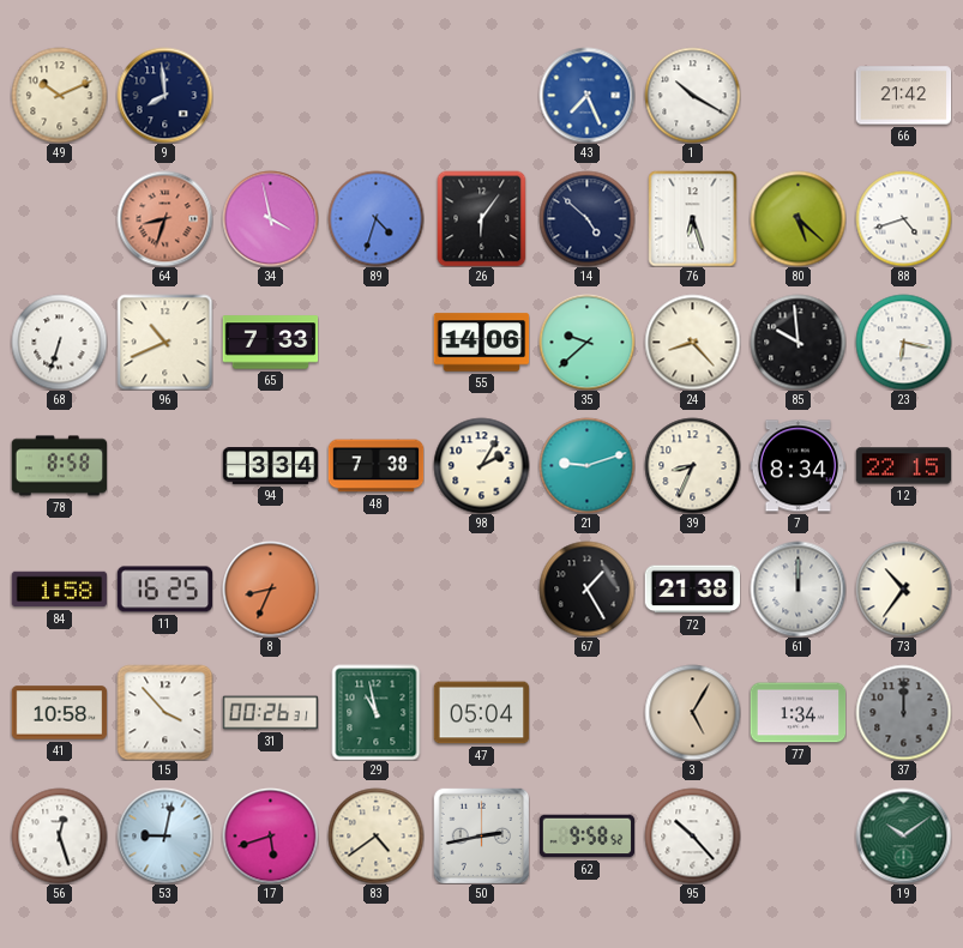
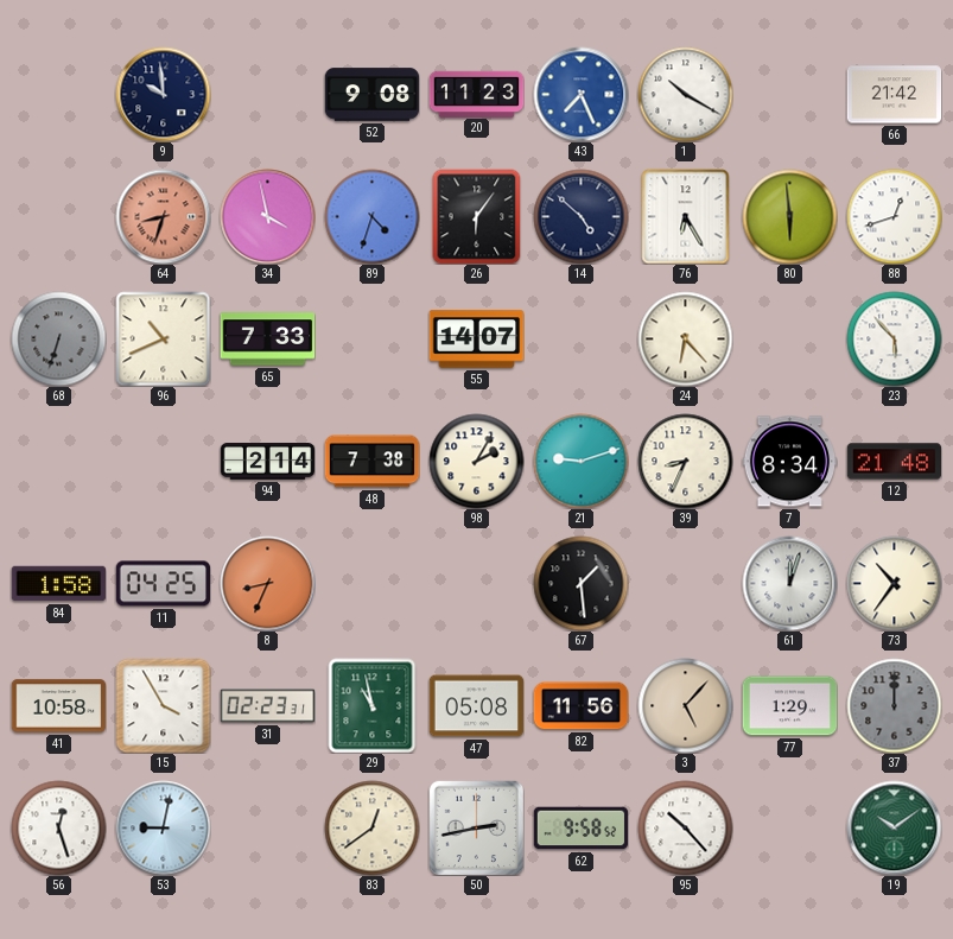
49: 10:11 -> none
9: 7:59 -> 9:59
52: none -> 9:08
20: none -> 11:23
76: 6:27 -> 6:25
80: 5:22 -> 5:59
88: 4:42 -> 12:42
68 dial: white -> grey
55: 14:06 -> 14:07
35: 9:38 -> none
24: 8:23 -> 6:23
85: 9:59 -> none
23: 6:17 -> 5:53
78: 8:58 -> none
94: 3:34 -> 2:14
12: 22:15 -> 21:48
11: 16:25 -> 04:25
67: 1:25 -> 1:29
72: 21:38 -> none
61: 12:00 -> 12:03
15: 3:53 -> 3:55
31: 00:26 -> 02:23
47: 05:04 -> 05:08
82: none -> 11:56
3: 5:05 -> 5:07
77: 1:34 -> 1:29
17: 5:42 -> none
83: 4:39 -> 12:39
